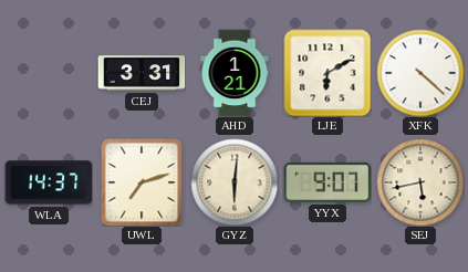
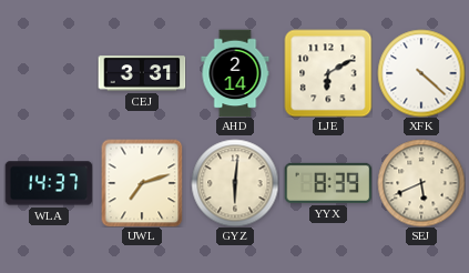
AHD: 1:21 -> 2:14
YYX: 9:07 -> 8:39
SEJ: 5:43 -> 5:41
